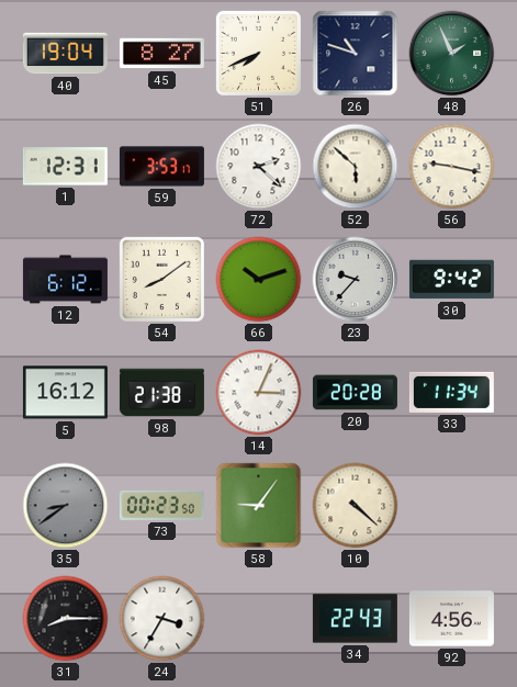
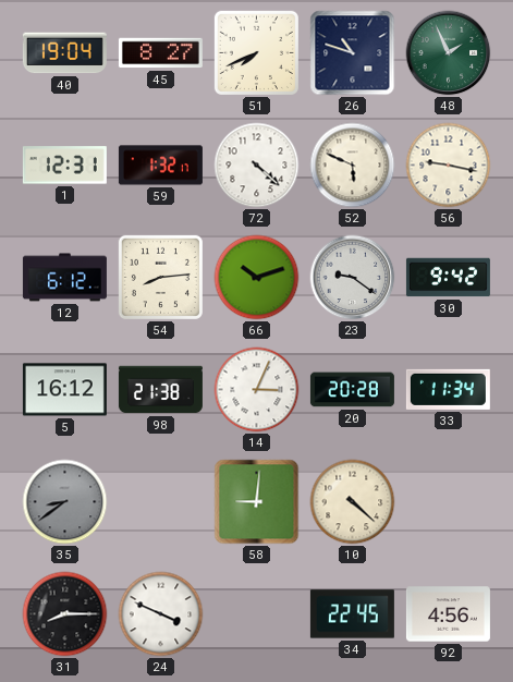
59: 3:53 -> 1:32
72: 2:22 -> 4:22
52: 5:52 -> 5:49
54: 8:09 -> 8:14
23: 9:37 -> 9:21
73: 00:23 -> none
58: 9:06 -> 9:01
24: 3:35 -> 3:49
34: 22:43 -> 22:45
